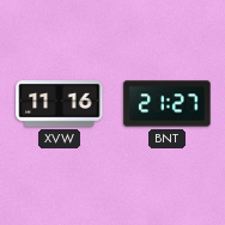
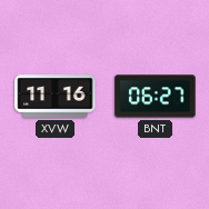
BNT: 21:27 -> 06:27
